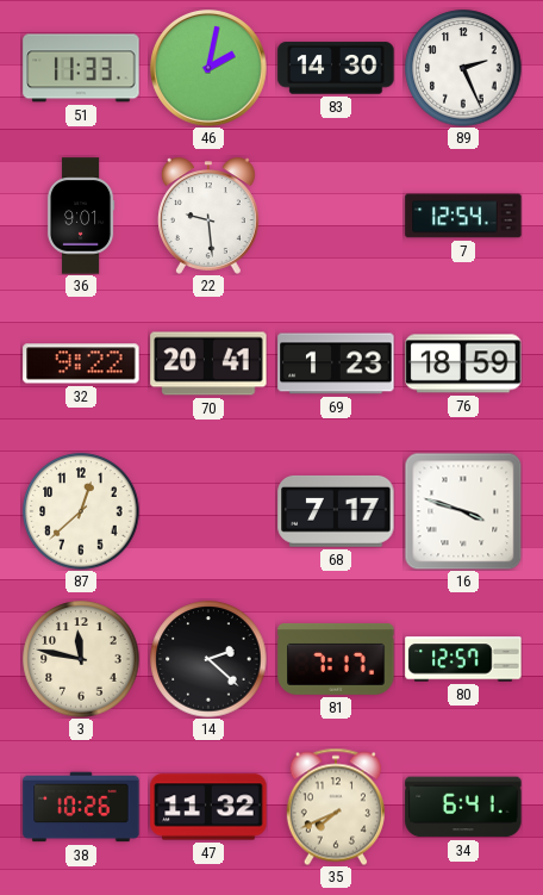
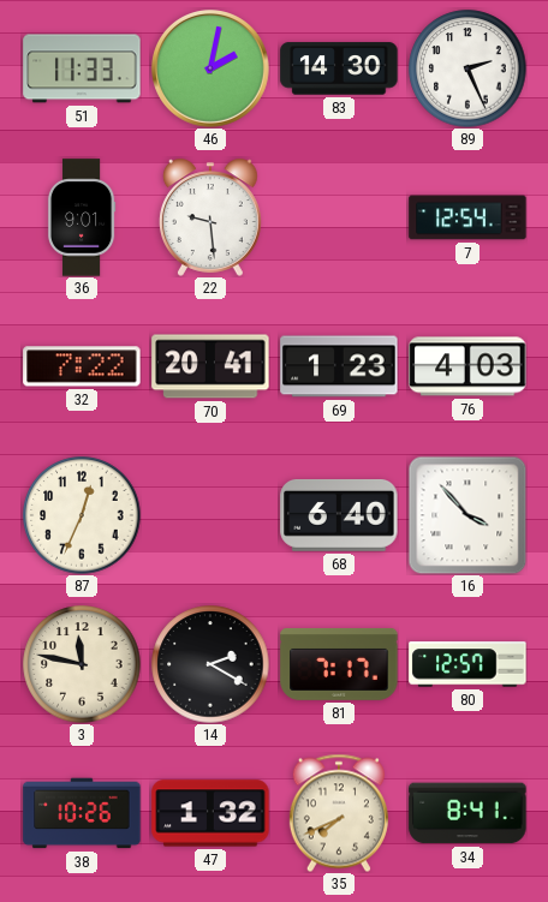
32: 9:22 -> 7:22
76: 18:59 -> 4:03
87: 12:38 -> 12:34
68: 7:17 -> 6:40
16: 3:48 -> 3:53
14: 2:22 -> 2:20
47: 11:32 -> 1:32
34: 6:41 -> 8:41
